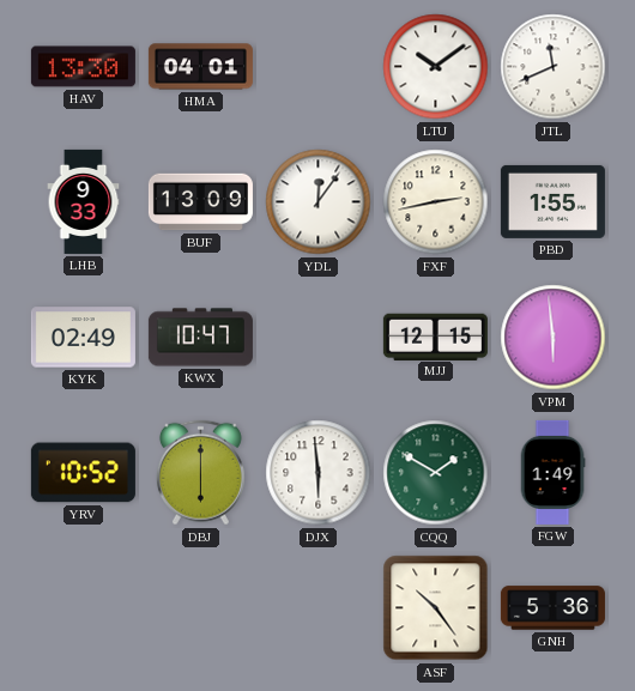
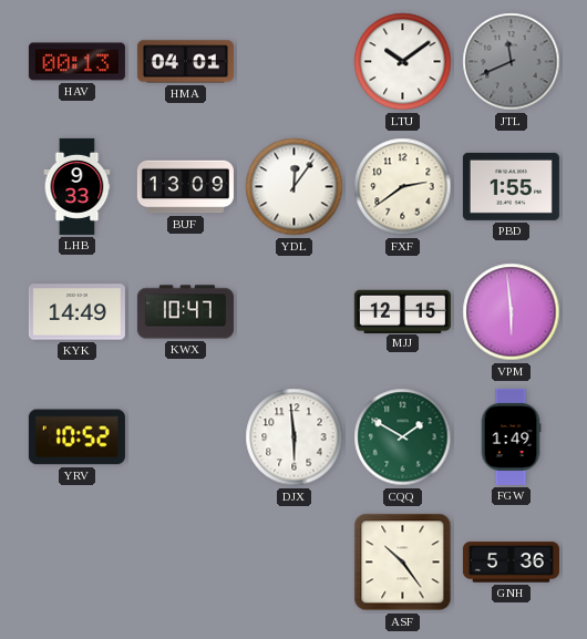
HAV: 13:30 -> 00:13
JTL dial: white -> grey
FXF: 2:43 -> 2:39
KYK: 02:49 -> 14:49
DBJ: 6:00 -> none
